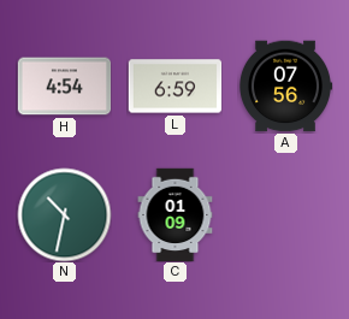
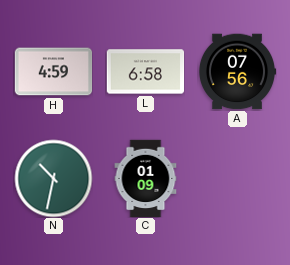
H: 4:54 -> 4:59
L: 6:59 -> 6:58
